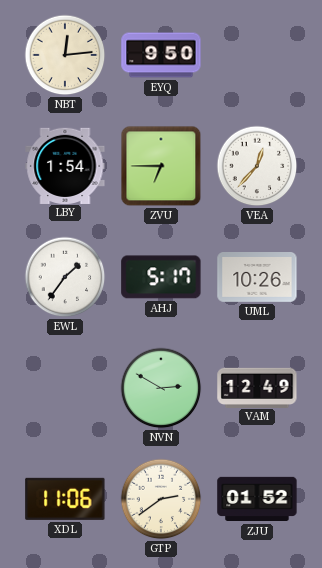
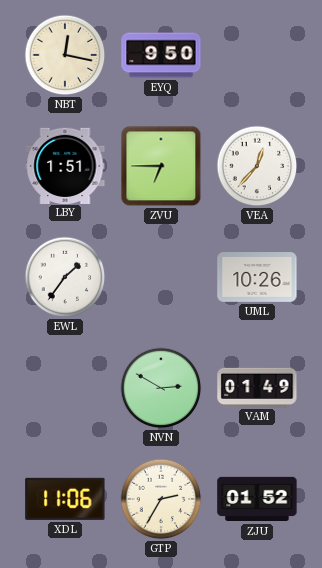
NBT: 12:14 -> 12:17
LBY: 1:54 -> 1:51
AHJ: 5:17 -> none
VAM: 12:49 -> 01:49
GTP: 2:39 -> 2:35
